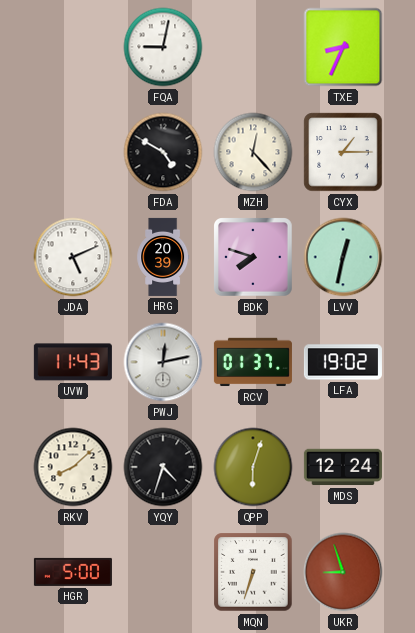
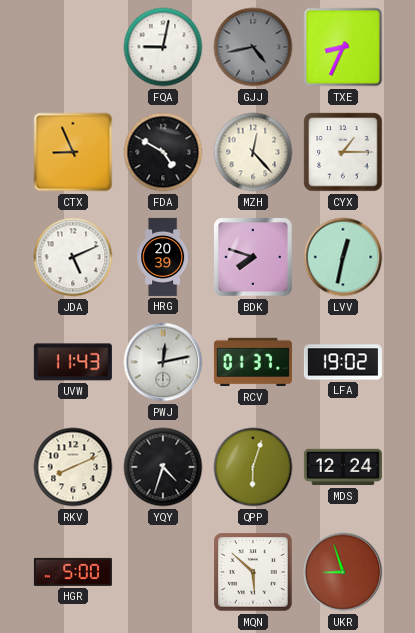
GJJ: none -> 4:43
CTX: none -> 8:56
RKV: 8:08 -> 8:11
MQN: 6:33 -> 5:52
